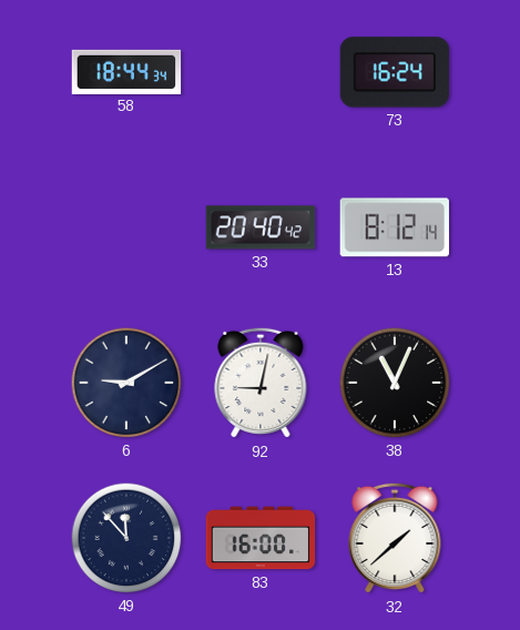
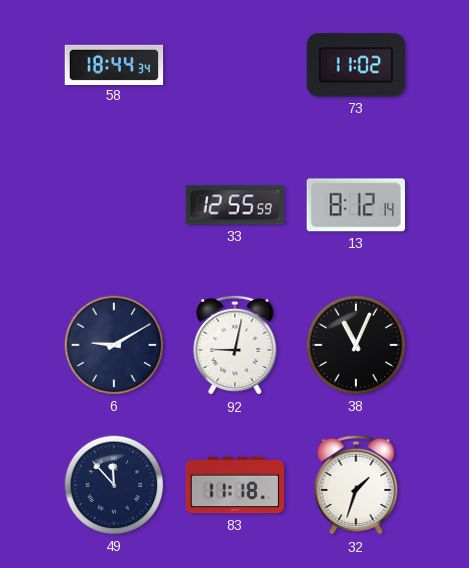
73: 16:24 -> 11:02
33: 20:40 -> 12:55
83: 16:00 -> 11:18
32: 1:38 -> 1:33
